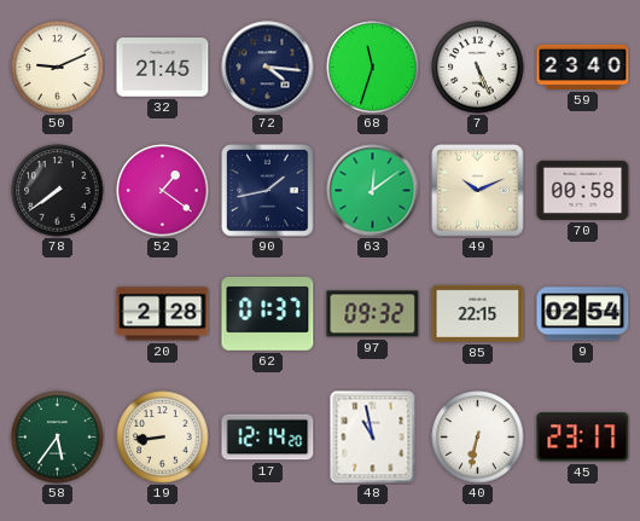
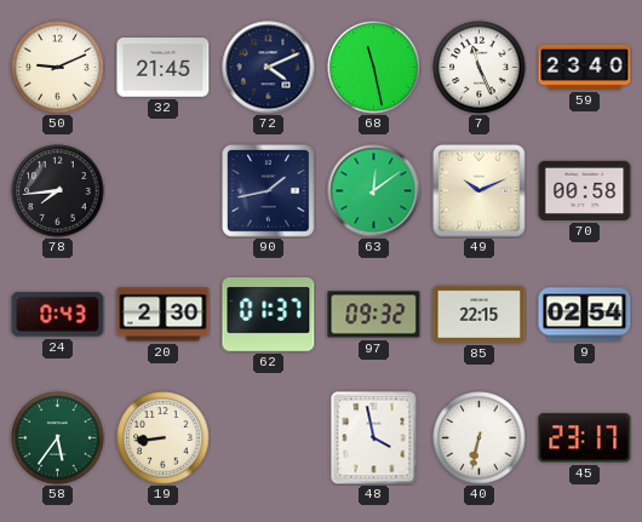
72: 4:16 -> 4:11
68: 11:33 -> 11:28
7: 5:26 -> 11:26
78: 7:39 -> 7:44
52: 1:21 -> none
24: none -> 0:43
20: 2:28 -> 2:30
17: 12:14 -> none
48: 10:58 -> 3:58
